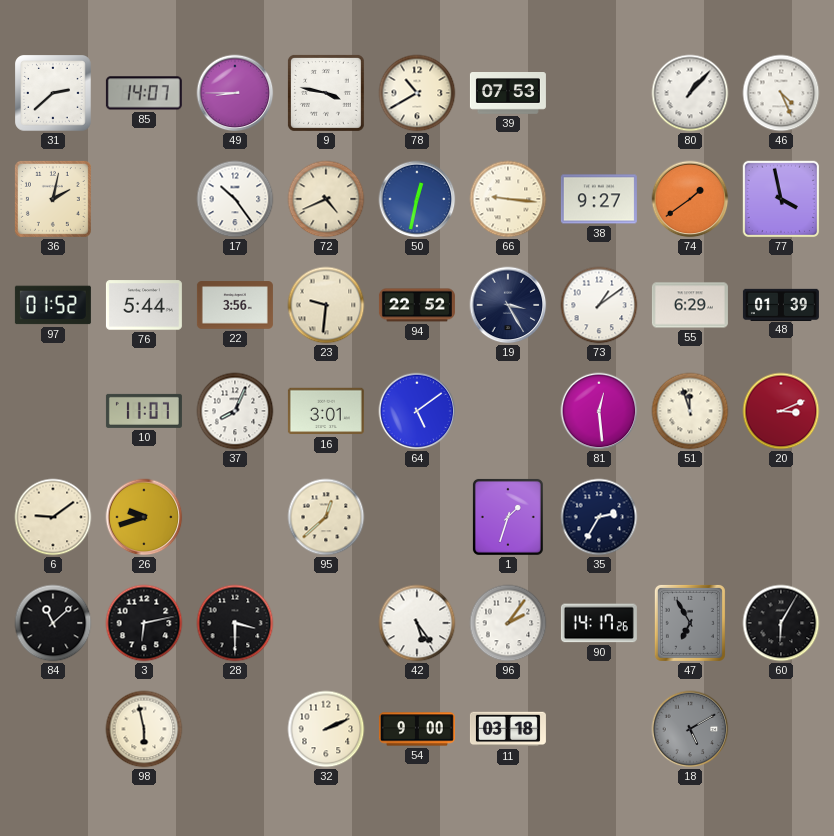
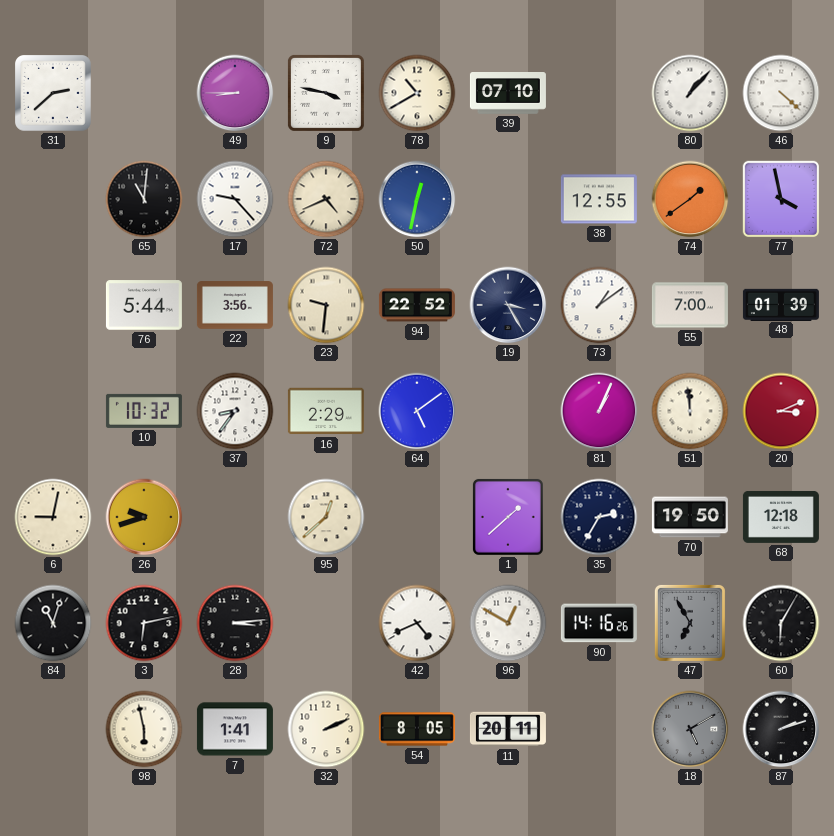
85: 14:07 -> none
39: 07:53 -> 07:10
46: 4:26 -> 4:22
36: 2:02 -> none
65: none -> 11:01
17: 10:24 -> 9:23
66: 9:16 -> none
38: 9:27 -> 12:55
97: 01:52 -> none
55: 6:29 -> 7:00
10: 11:07 -> 10:32
37: 8:04 -> 8:36
16: 3:01 -> 2:29
81: 12:29 -> 1:04
51: 11:57 -> 11:59
6: 9:09 -> 9:02
1: 1:33 -> 1:38
70: none -> 19:50
68: none -> 12:18
84: 11:08 -> 11:03
28: 3:30 -> 3:14
42: 5:24 -> 4:41
96: 2:06 -> 12:50
90: 14:17 -> 14:16
7: none -> 1:41
54: 9:00 -> 8:05
11: 03:18 -> 20:11
87: none -> 2:12
